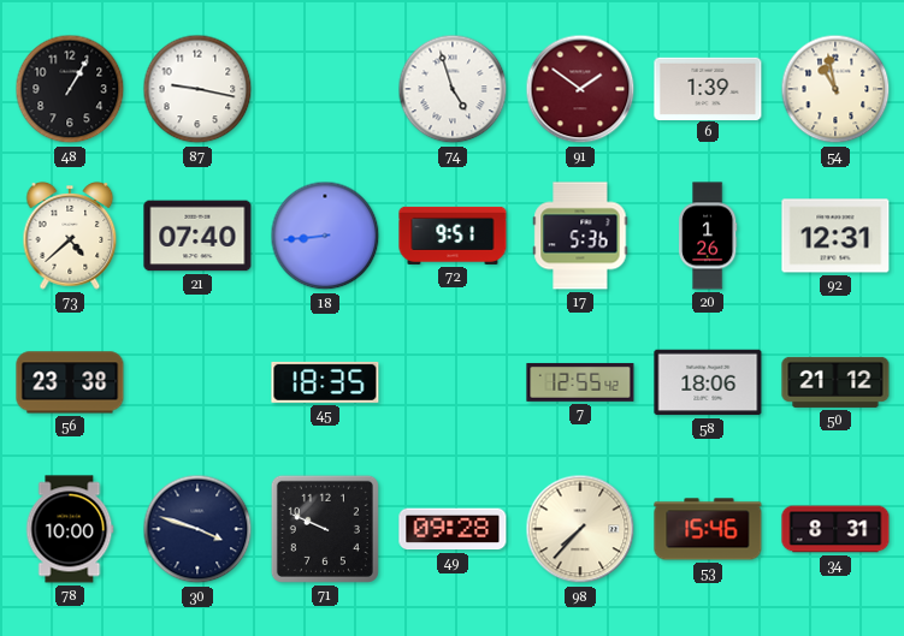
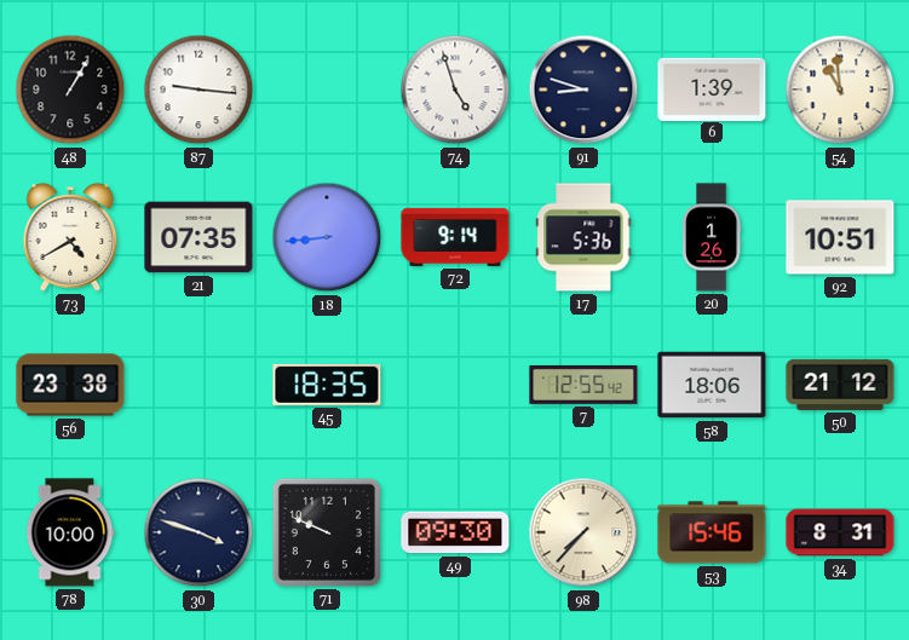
87: 9:17 -> 9:16
91: 1:51 -> 8:48
91 dial: burgundy -> navy
54: 10:58 -> 10:59
73: 4:38 -> 4:40
21: 07:40 -> 07:35
72: 9:51 -> 9:14
92: 12:31 -> 10:51
49: 09:28 -> 09:30
